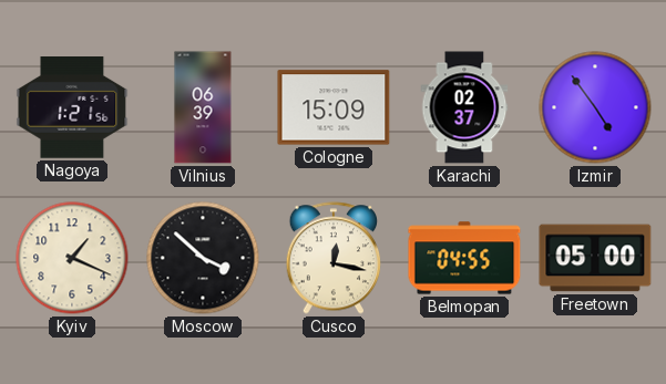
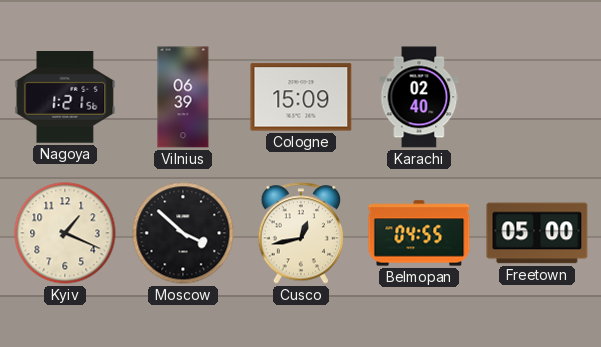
Karachi: 02:37 -> 02:40
Izmir: 4:54 -> none
Cusco: 12:17 -> 12:43
